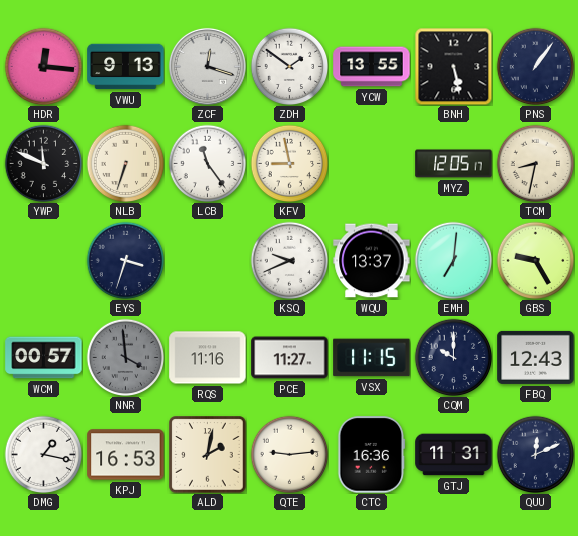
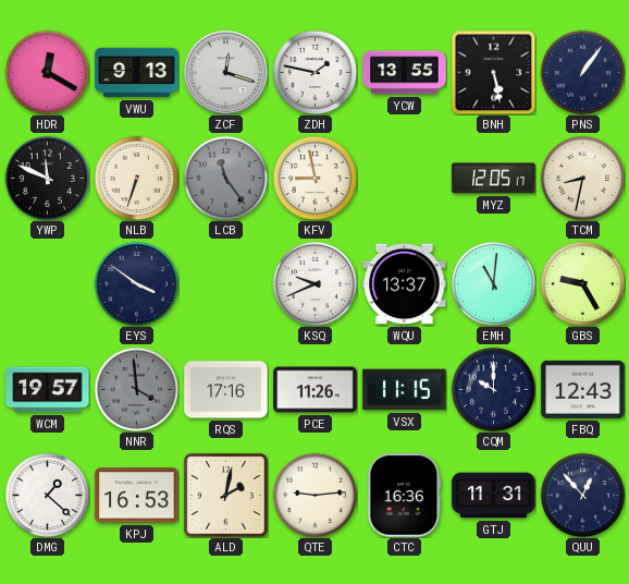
HDR: 12:16 -> 12:20
ZDH: 1:51 -> 1:47
LCB dial: white -> grey
EYS: 3:33 -> 3:51
EMH: 7:01 -> 11:01
WCM: 00:57 -> 19:57
RQS: 11:16 -> 17:16
PCE: 11:27 -> 11:26
DMG: 1:17 -> 1:22
QUU: 12:11 -> 12:53
